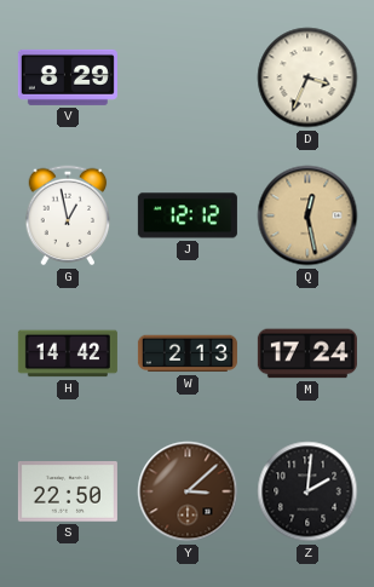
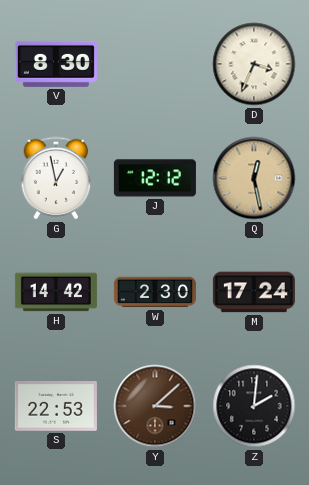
V: 8:29 -> 8:30
W: 2:13 -> 2:30
S: 22:50 -> 22:53
